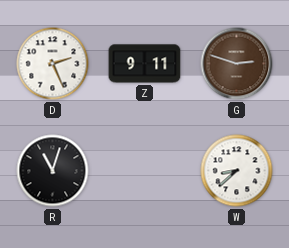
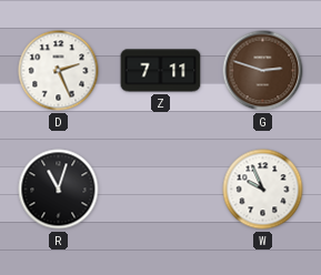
Z: 9:11 -> 7:11
W: 8:38 -> 9:56
